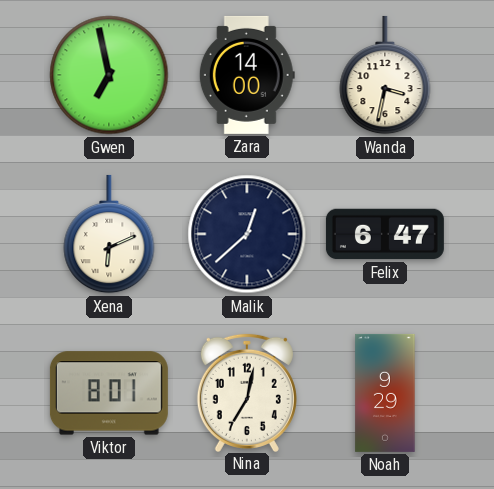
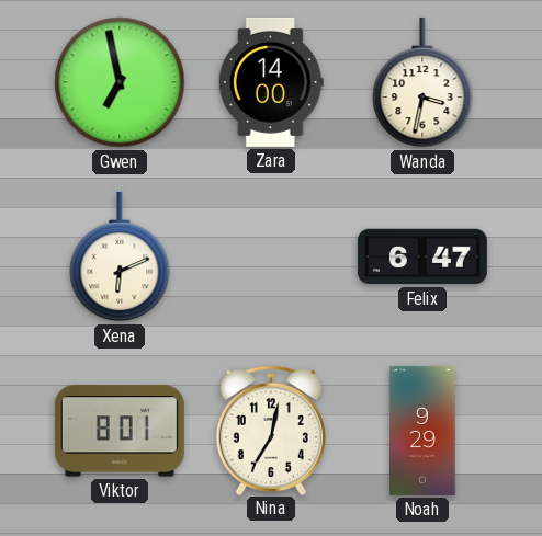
Malik: 12:38 -> none
